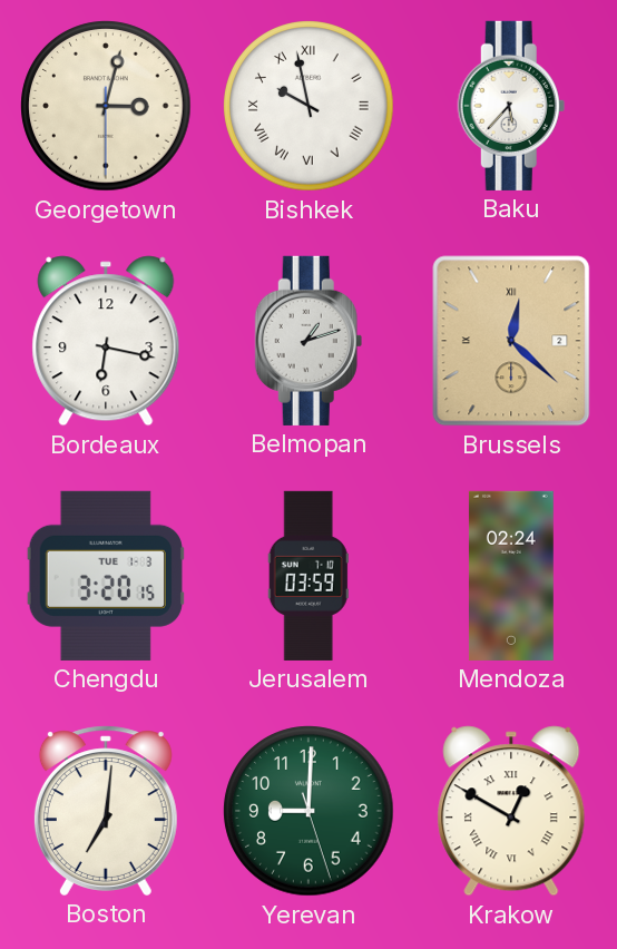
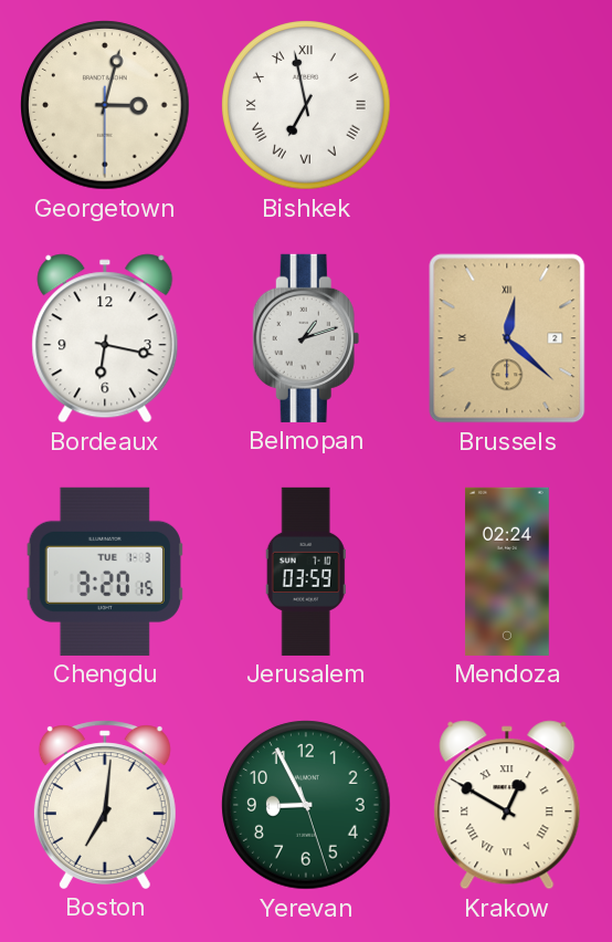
Bishkek: 9:58 -> 6:58
Baku: 5:37 -> none
Yerevan: 9:00 -> 8:55
